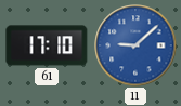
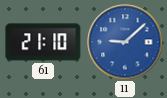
61: 17:10 -> 21:10
